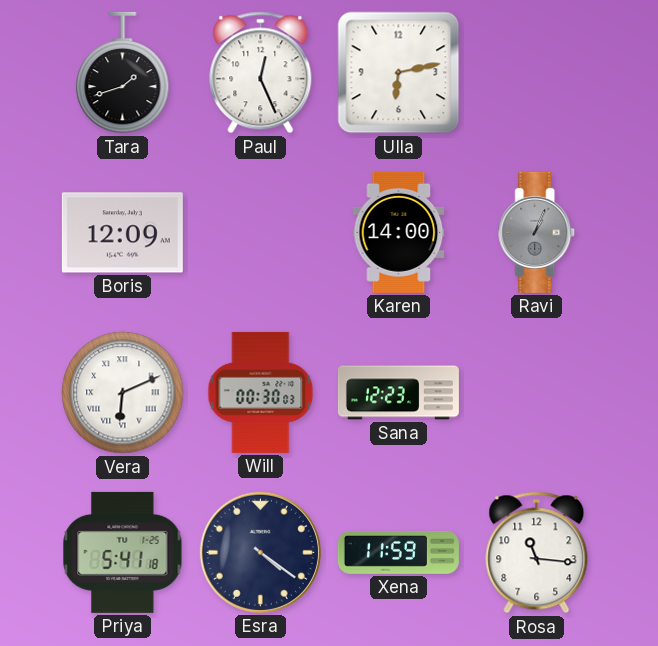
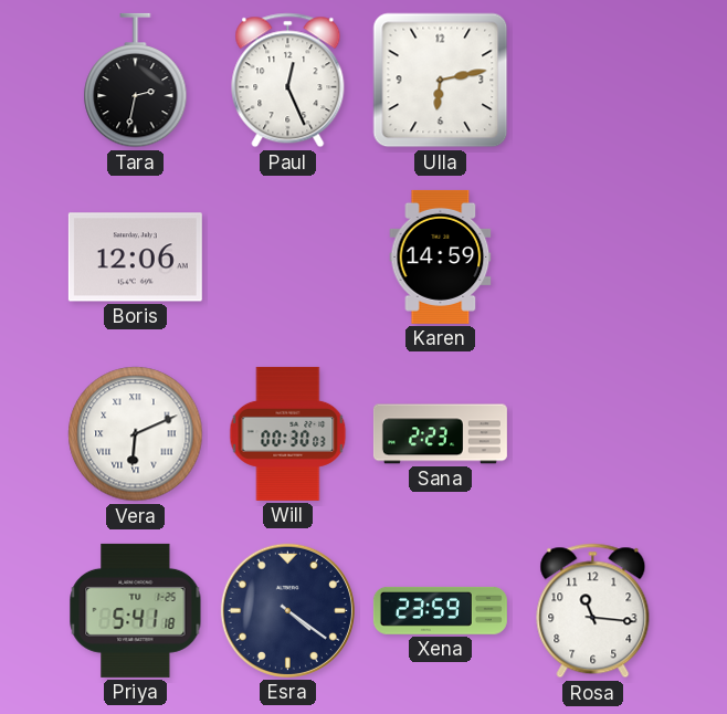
Tara: 1:42 -> 2:32
Boris: 12:09 -> 12:06
Karen: 14:00 -> 14:59
Ravi: 1:04 -> none
Sana: 12:23 -> 2:23
Xena: 11:59 -> 23:59
